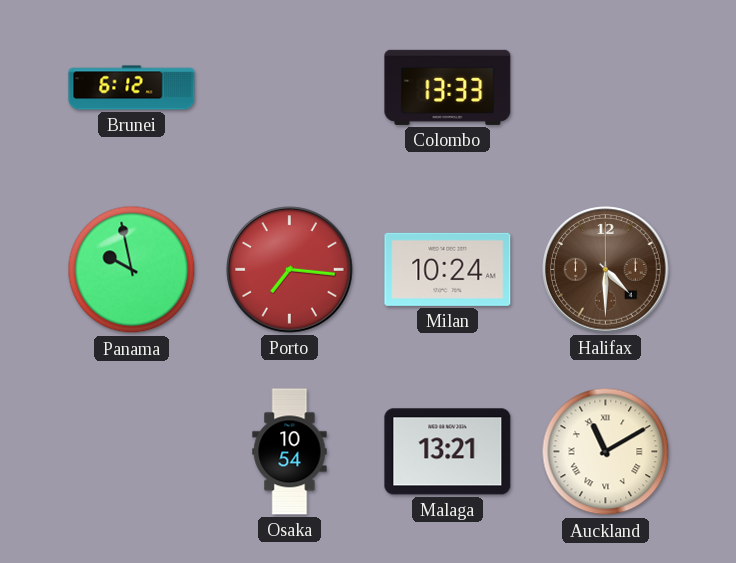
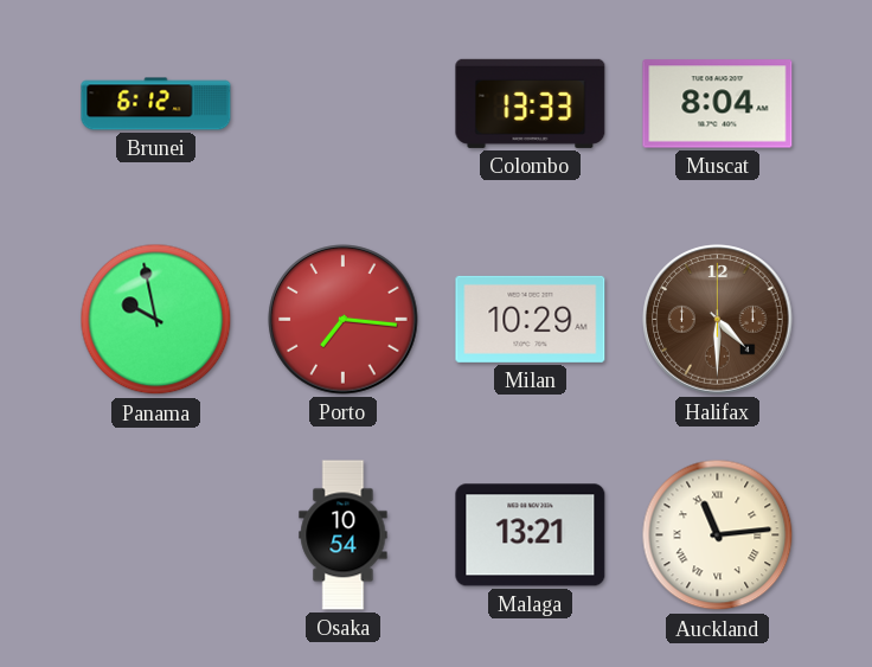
Muscat: none -> 8:04
Milan: 10:24 -> 10:29
Auckland: 11:10 -> 11:14
